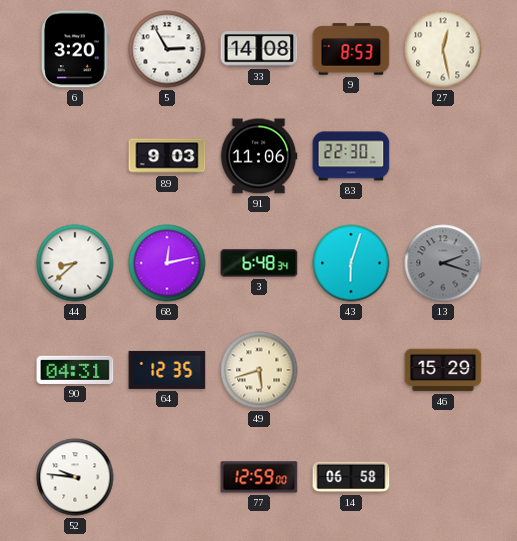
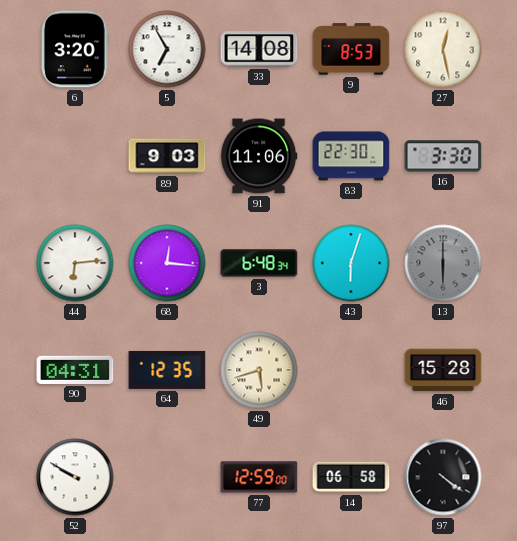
5: 2:55 -> 6:55
16: none -> 3:30
44: 8:38 -> 6:14
68: 12:13 -> 12:16
13: 2:18 -> 6:00
46: 15:29 -> 15:28
52: 9:46 -> 9:50
97: none -> 4:21
